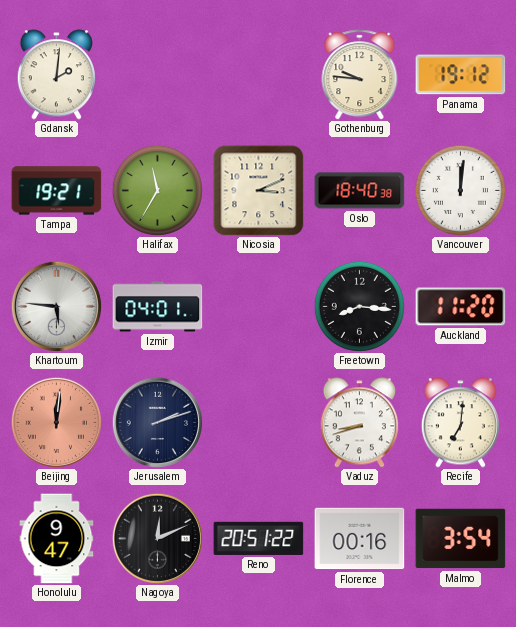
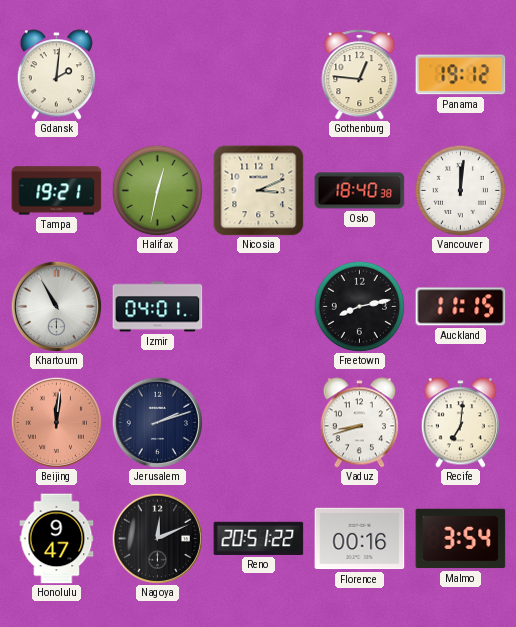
Gothenburg: 9:46 -> 12:46
Halifax: 11:35 -> 12:32
Khartoum: 5:46 -> 10:55
Freetown: 8:16 -> 8:13
Auckland: 11:20 -> 11:15
